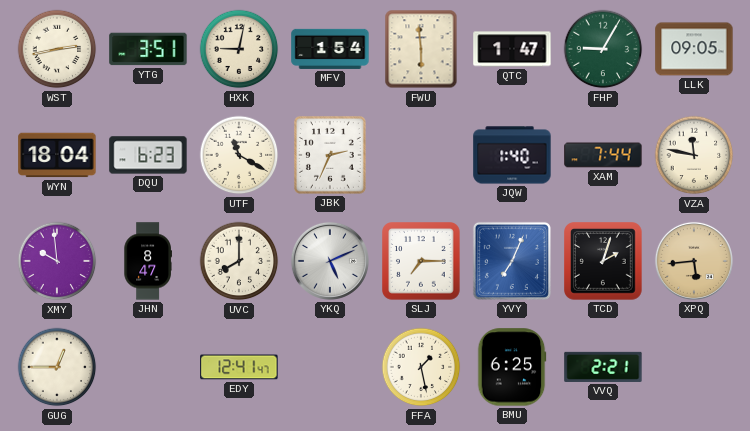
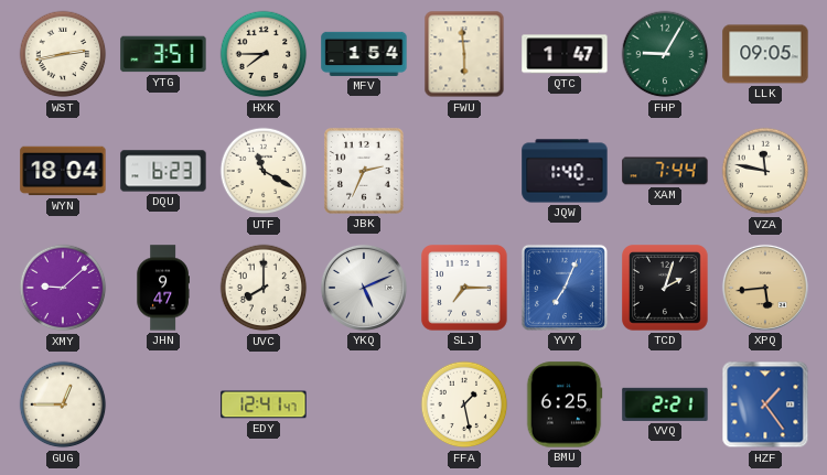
HXK: 9:02 -> 7:45
XMY: 9:59 -> 9:08
JHN: 8:47 -> 9:47
HZF: none -> 1:24
